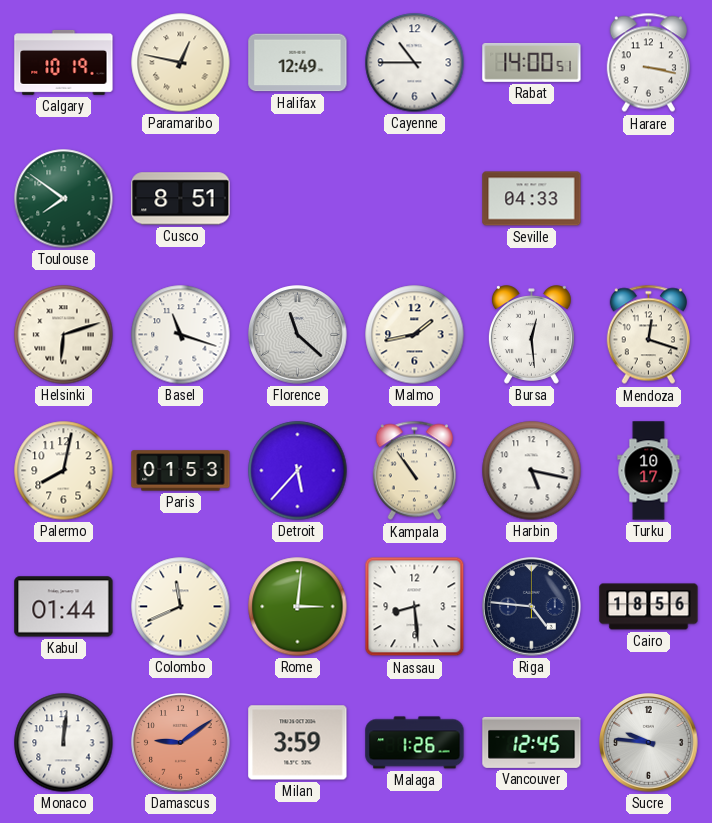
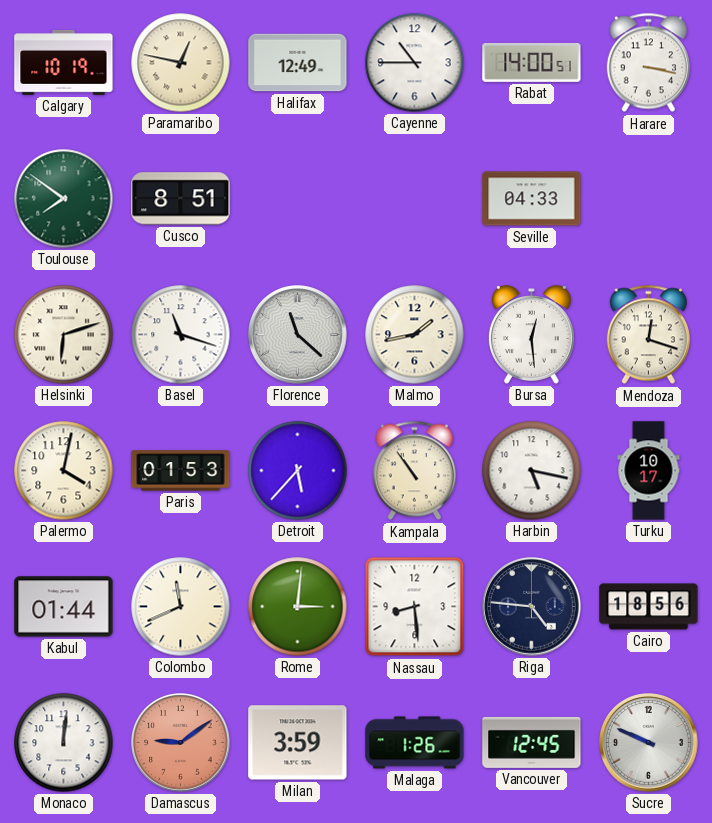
Palermo: 8:02 -> 4:02
Sucre: 9:46 -> 9:49
